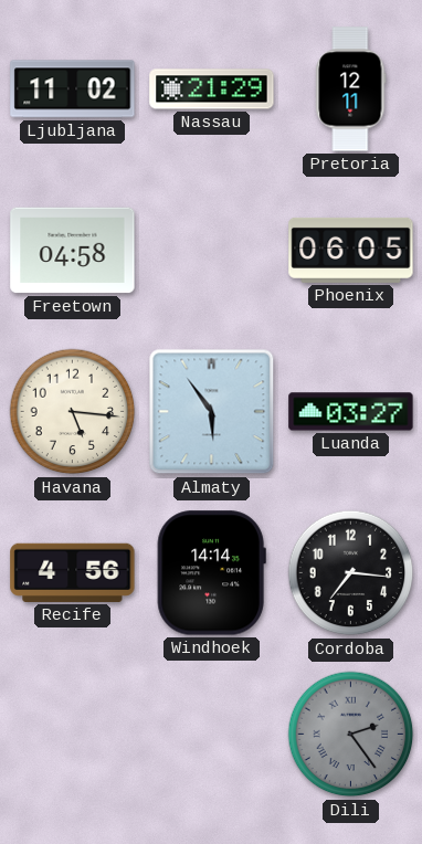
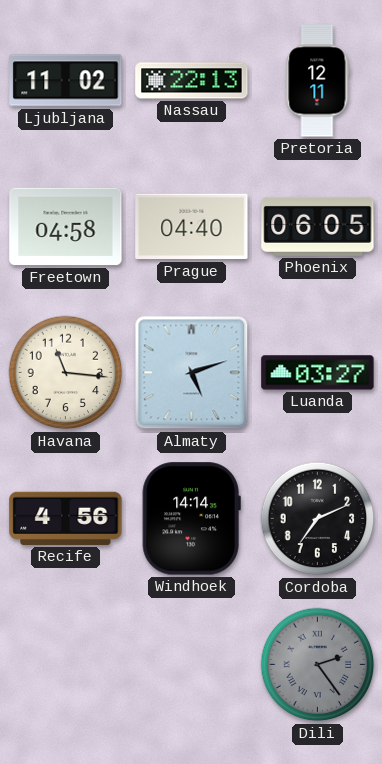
Nassau: 21:29 -> 22:13
Prague: none -> 04:40
Havana: 5:16 -> 11:16
Almaty: 5:54 -> 5:12
Cordoba: 7:16 -> 7:11
